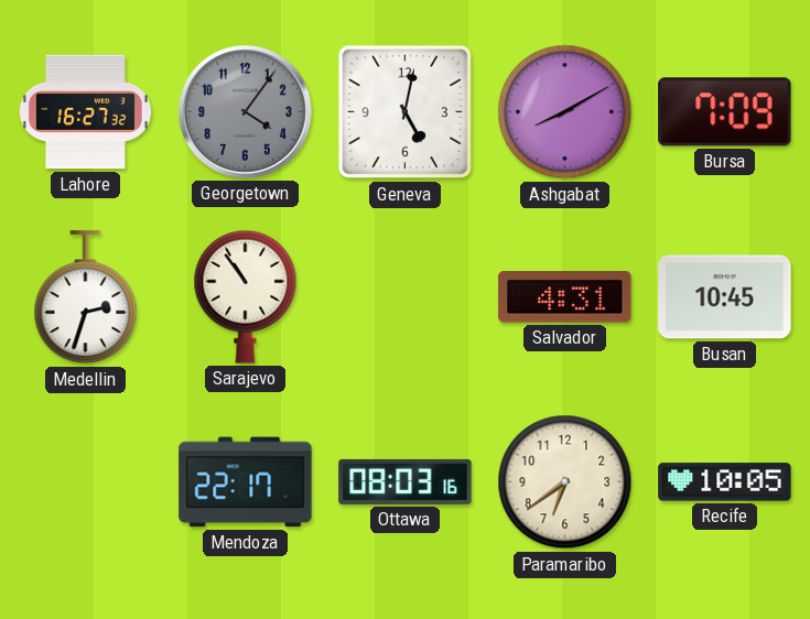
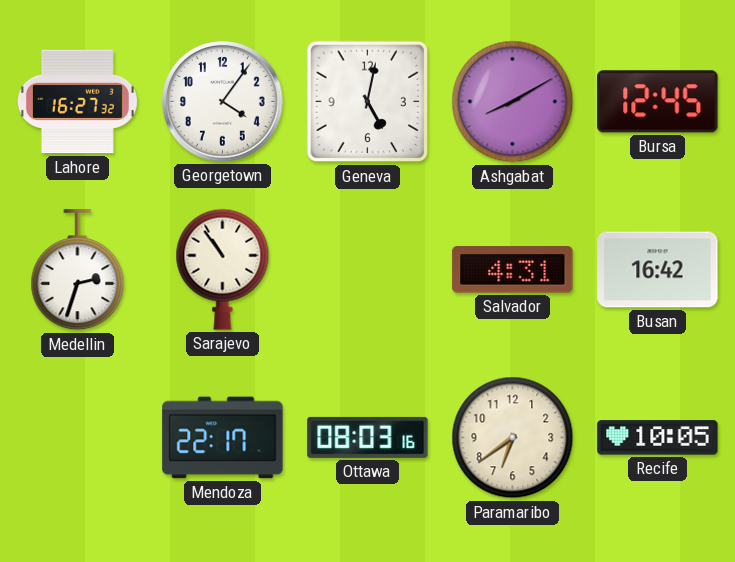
Georgetown dial: grey -> white
Bursa: 7:09 -> 12:45
Busan: 10:45 -> 16:42
